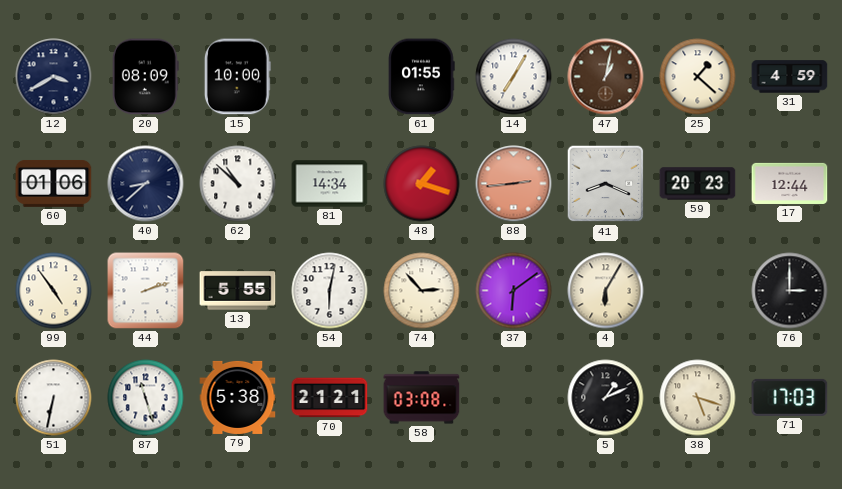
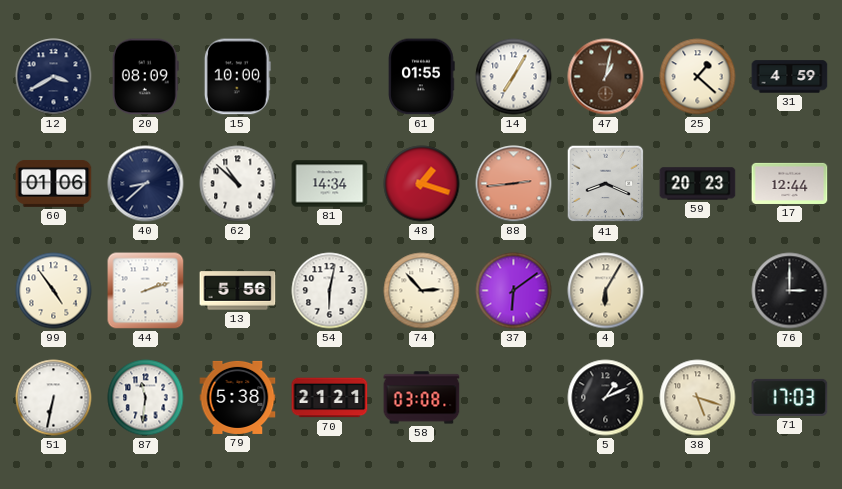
13: 5:55 -> 5:56
87: 11:27 -> 11:31
